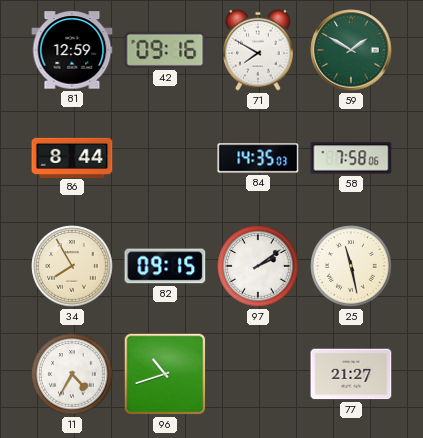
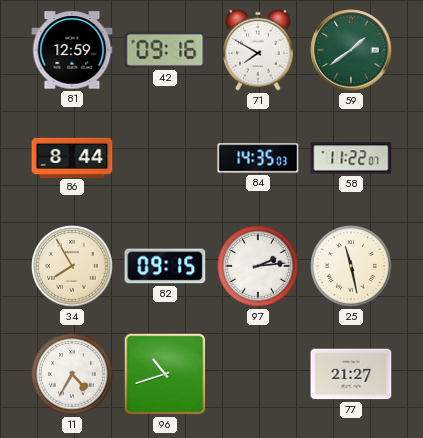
59: 1:50 -> 1:39
58: 7:58 -> 11:22
97: 2:09 -> 2:14
